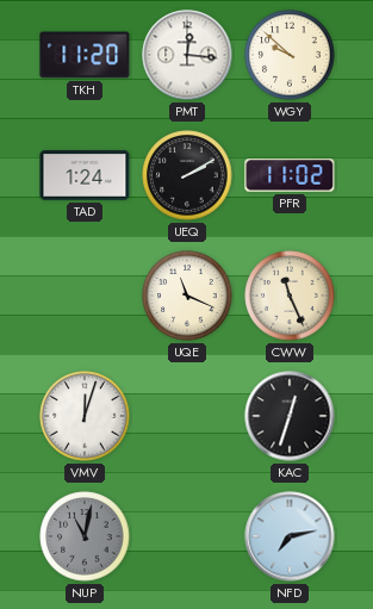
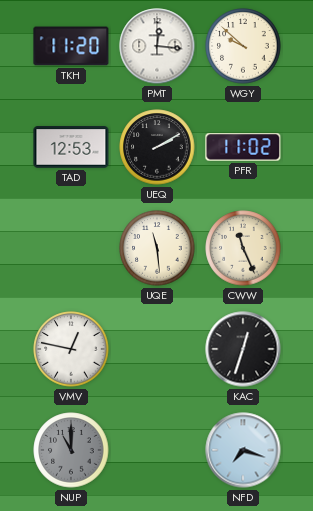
TAD: 1:24 -> 12:53
UQE: 11:19 -> 11:29
VMV: 12:03 -> 12:47
NUP: 11:02 -> 11:00
NFD: 7:13 -> 7:18
